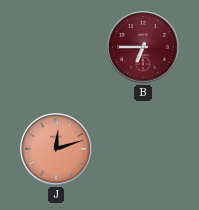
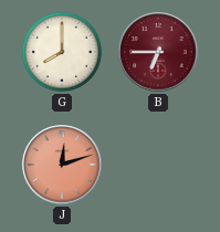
G: none -> 8:00
